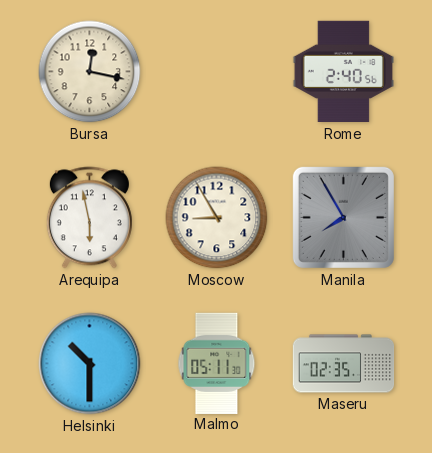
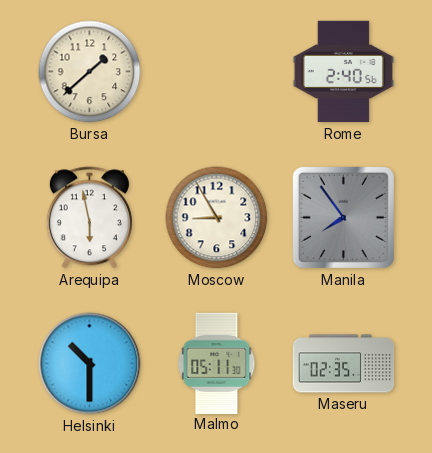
Bursa: 12:17 -> 1:38
Manila: 7:55 -> 7:54
